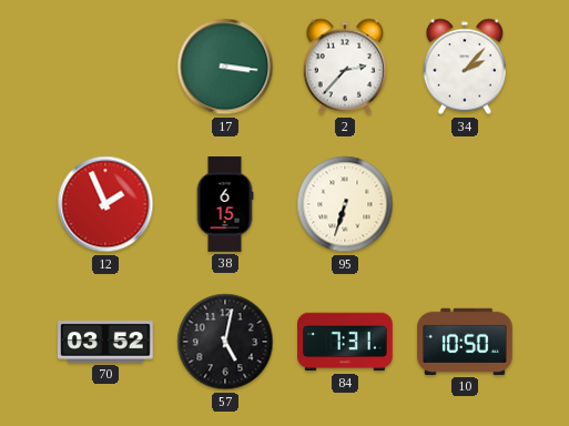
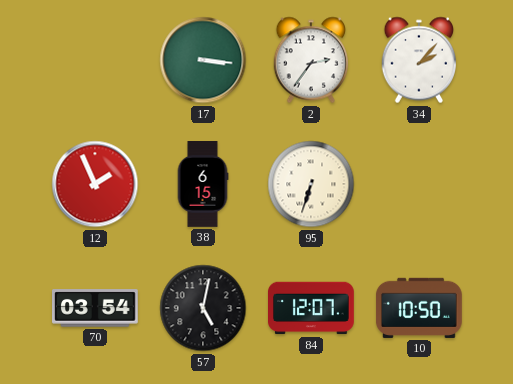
2: 2:37 -> 2:36
70: 03:52 -> 03:54
84: 7:31 -> 12:07
